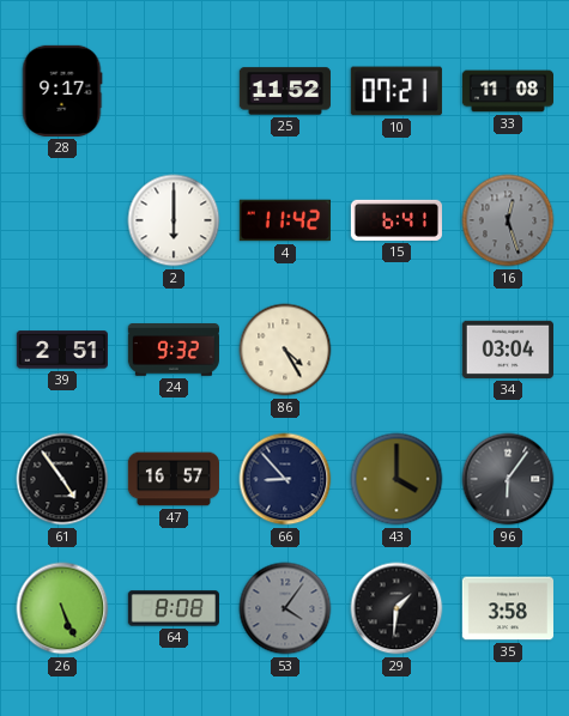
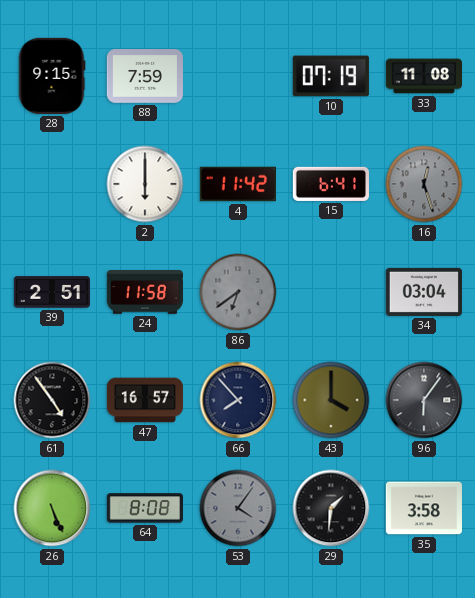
28: 9:17 -> 9:15
88: none -> 7:59
25: 11:52 -> none
10: 07:21 -> 07:19
24: 9:32 -> 11:58
86: 4:25 -> 6:39
86 dial: cream -> grey
66: 8:53 -> 7:53
